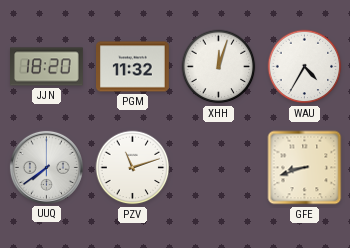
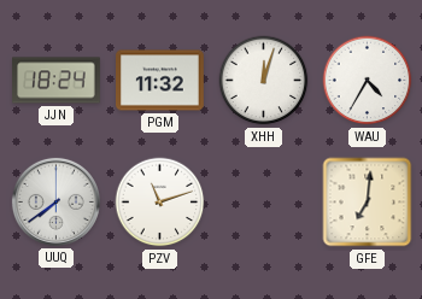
JJN: 18:20 -> 18:24
GFE: 8:42 -> 7:01
